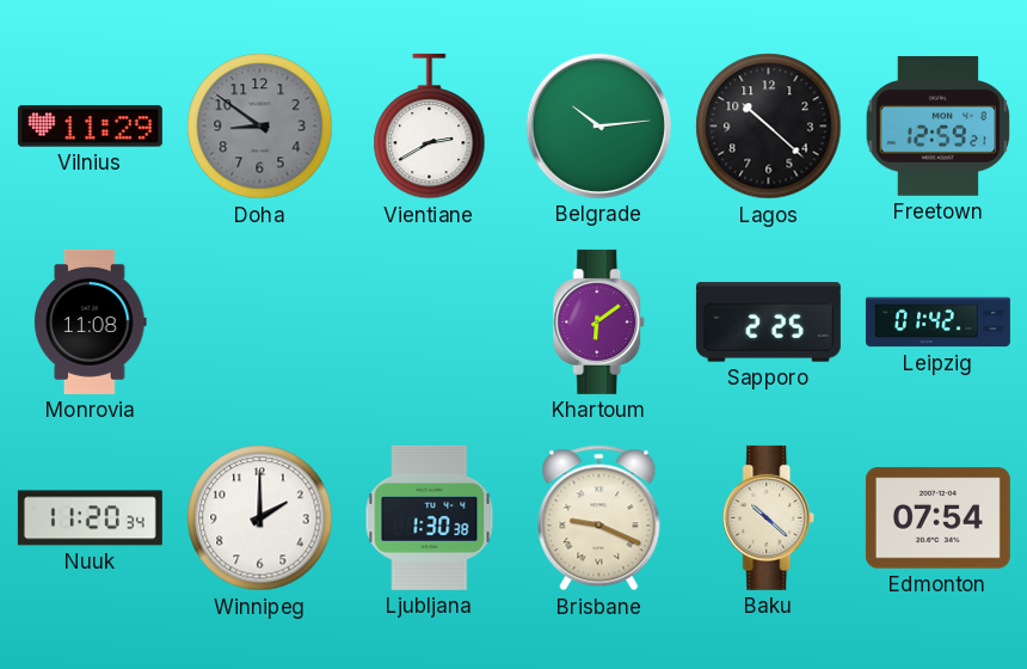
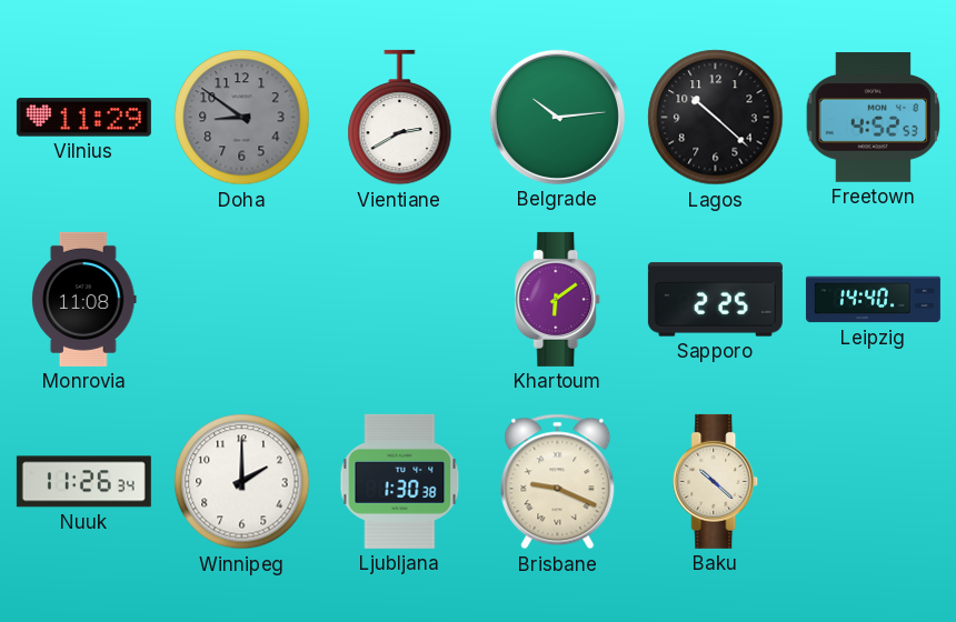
Freetown: 12:59 -> 4:52
Leipzig: 01:42 -> 14:40
Nuuk: 11:20 -> 11:26
Edmonton: 07:54 -> none
